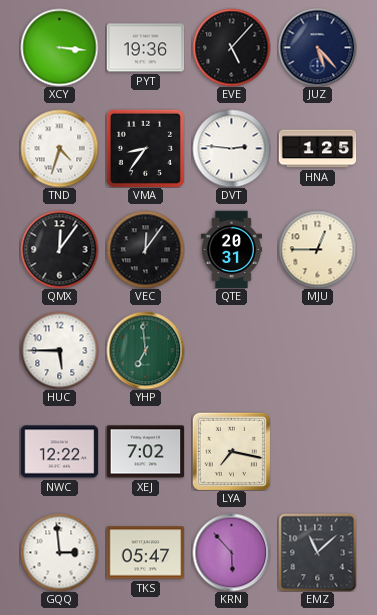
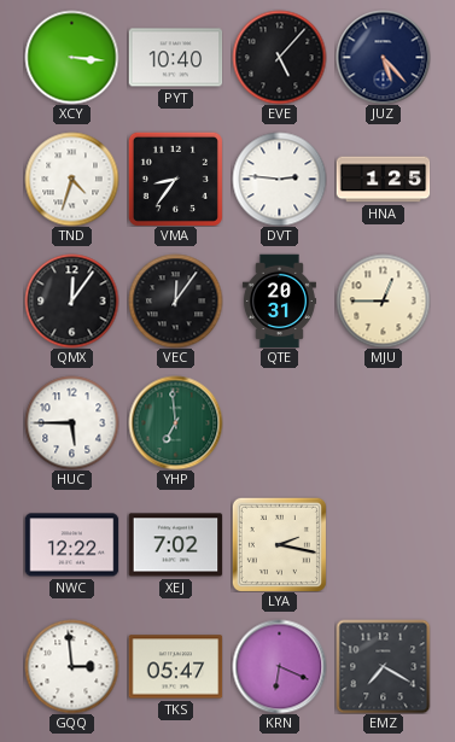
PYT: 19:36 -> 10:40
LYA: 7:17 -> 2:17
KRN: 5:53 -> 6:19
EMZ: 11:08 -> 7:20
